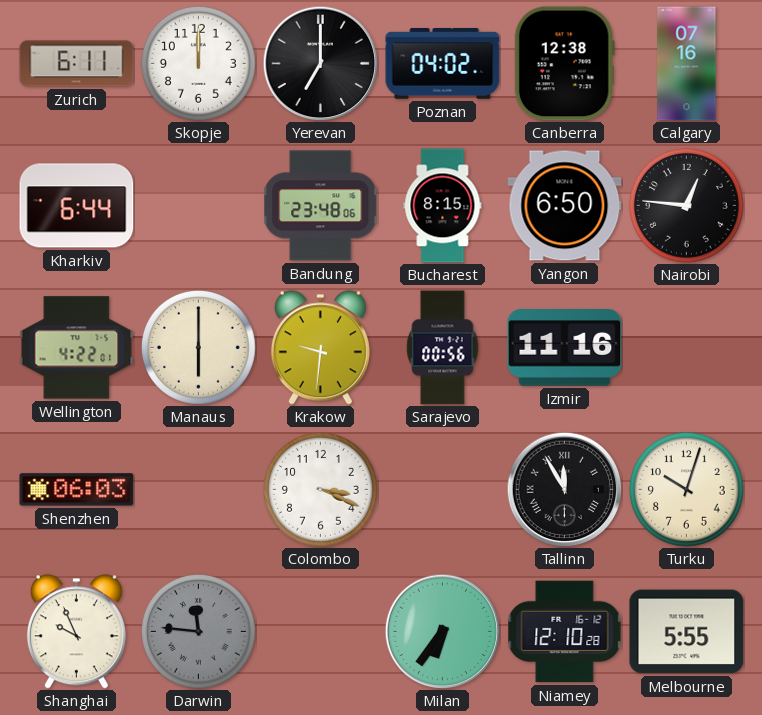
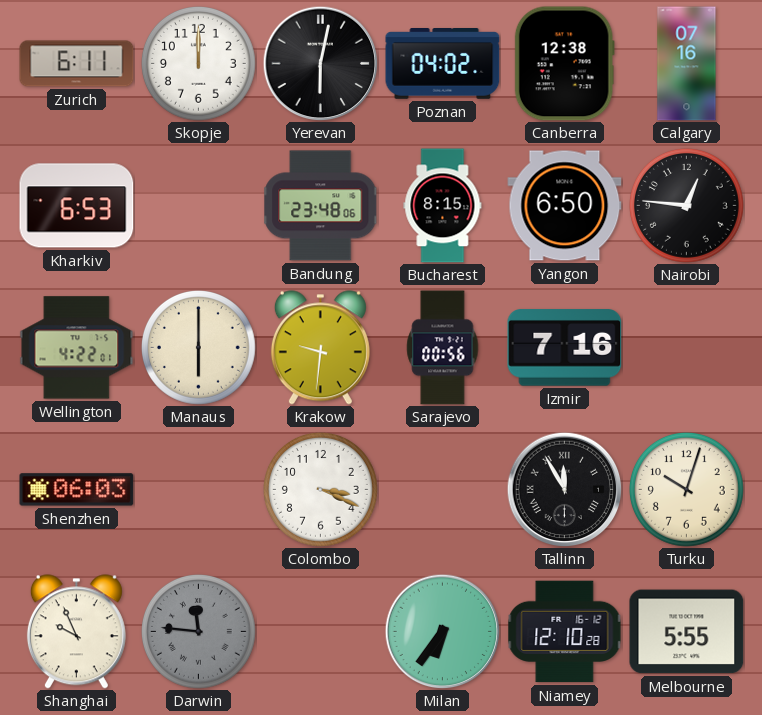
Yerevan: 7:00 -> 6:02
Kharkiv: 6:44 -> 6:53
Izmir: 11:16 -> 7:16
